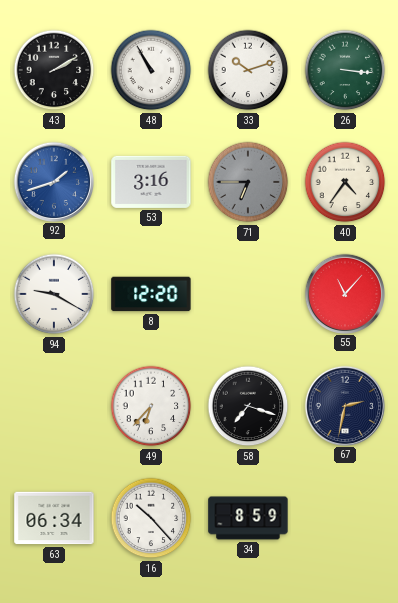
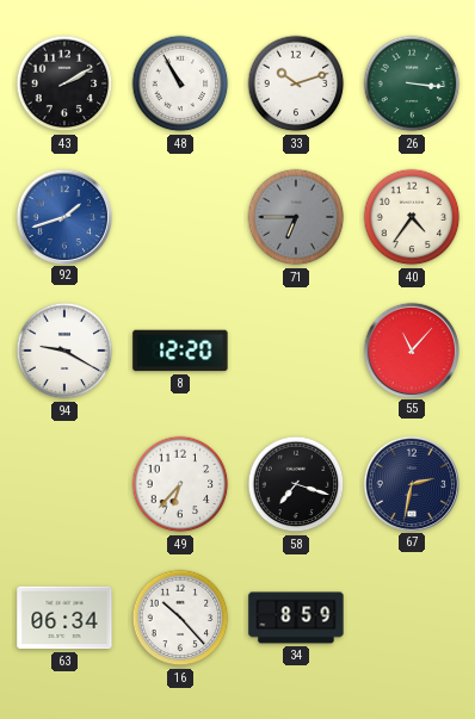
53: 3:16 -> none
